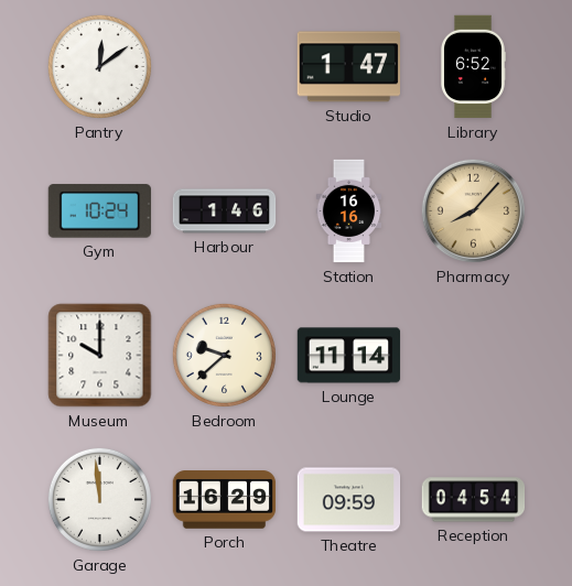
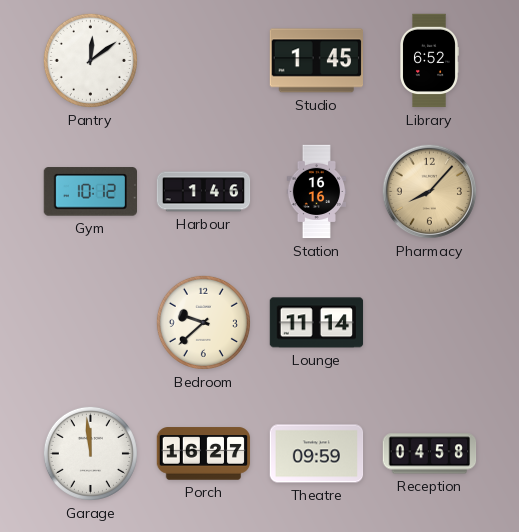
Studio: 1:47 -> 1:45
Gym: 10:24 -> 10:12
Museum: 10:00 -> none
Porch: 16:29 -> 16:27
Reception: 04:54 -> 04:58
